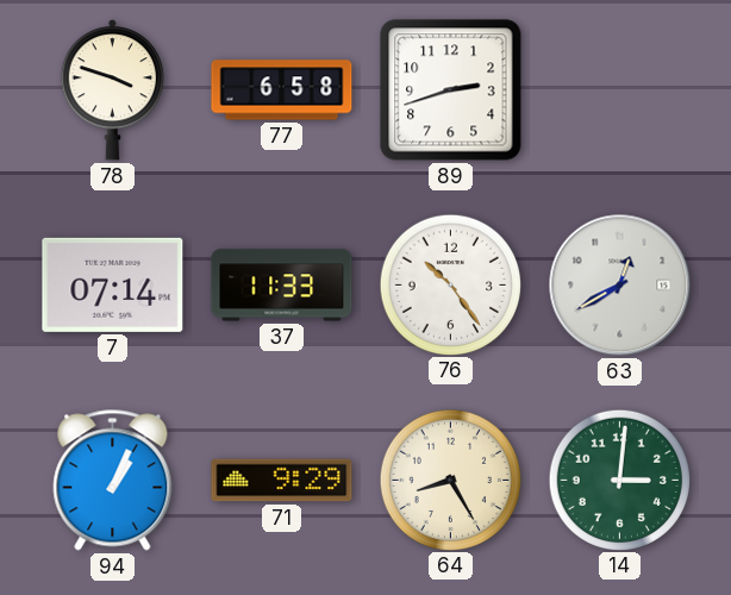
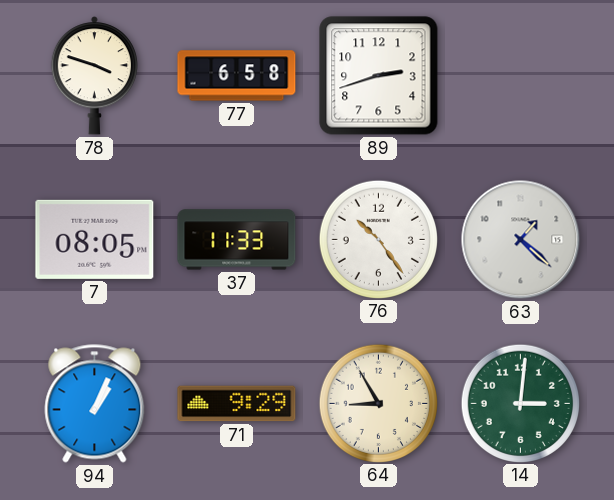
7: 07:14 -> 08:05
63: 12:40 -> 1:22
64: 8:25 -> 8:55
